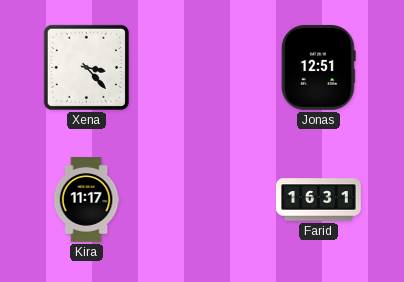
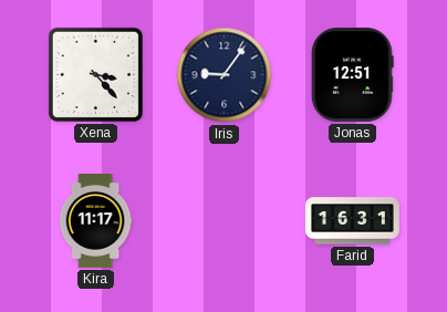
Iris: none -> 9:06
